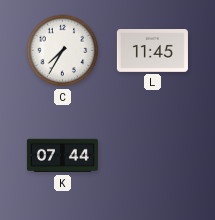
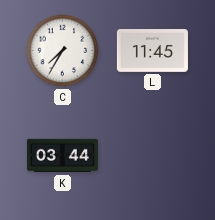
K: 07:44 -> 03:44
